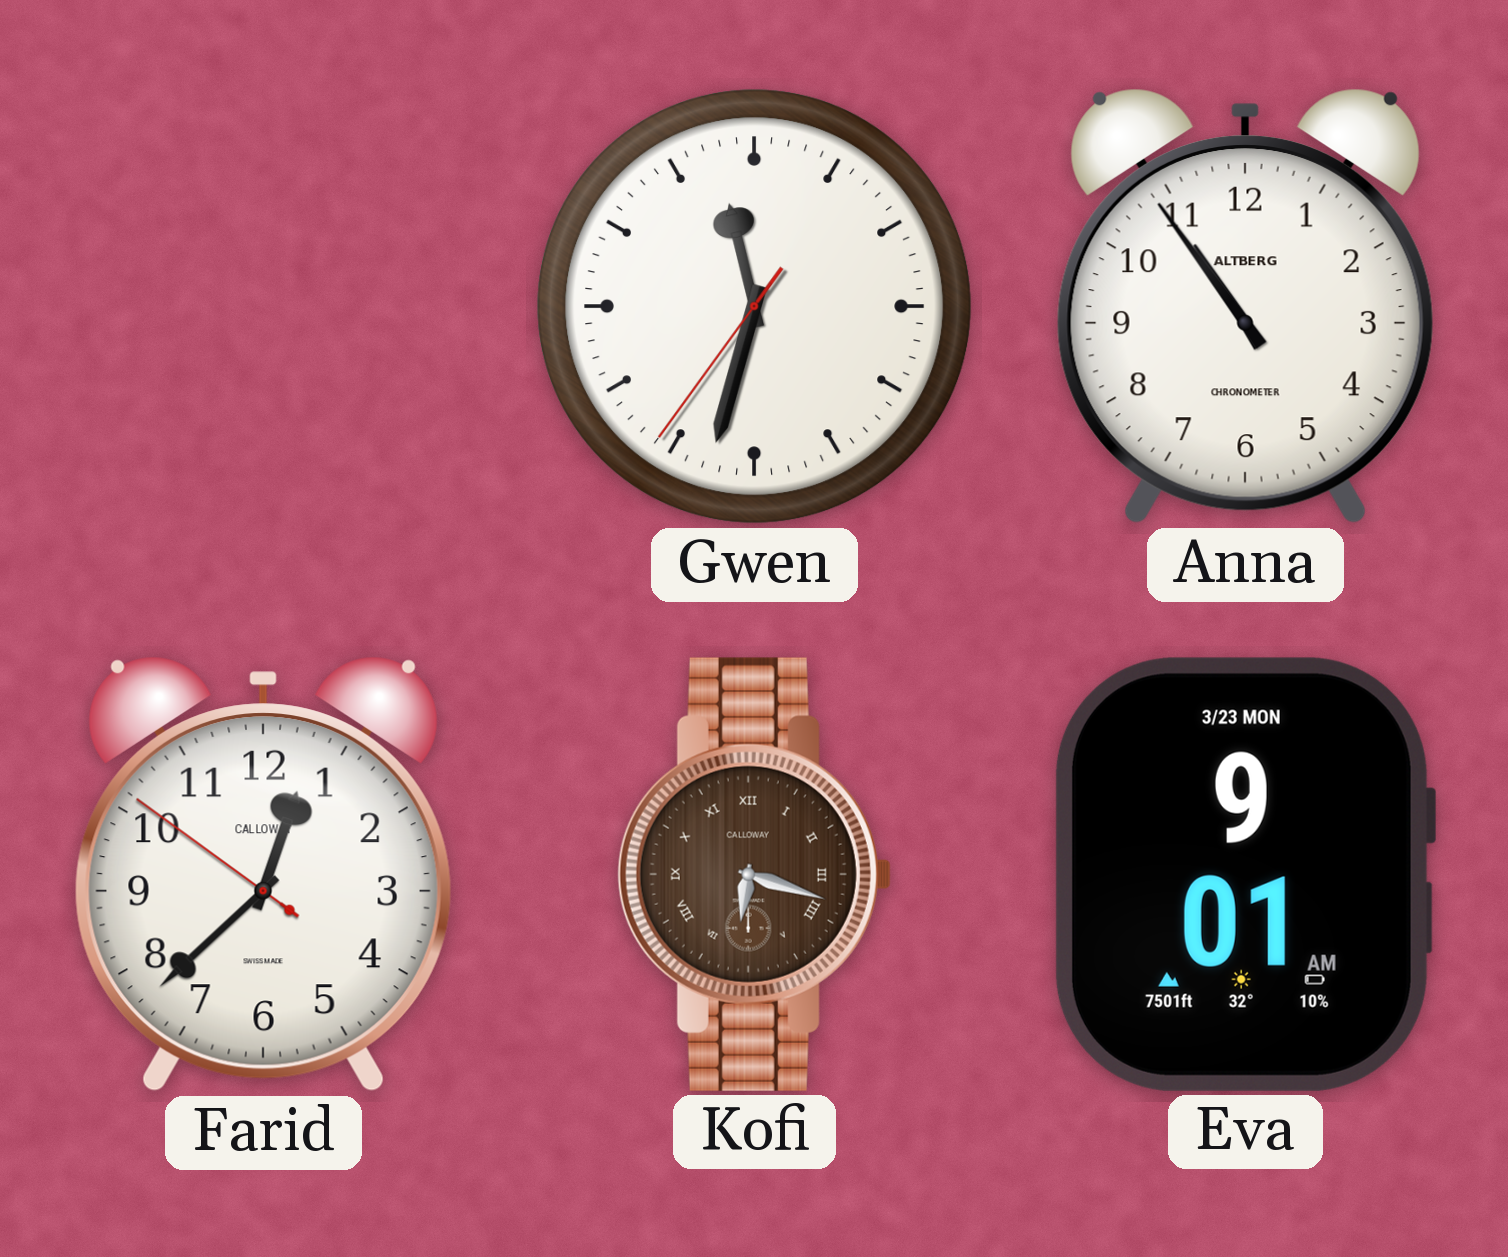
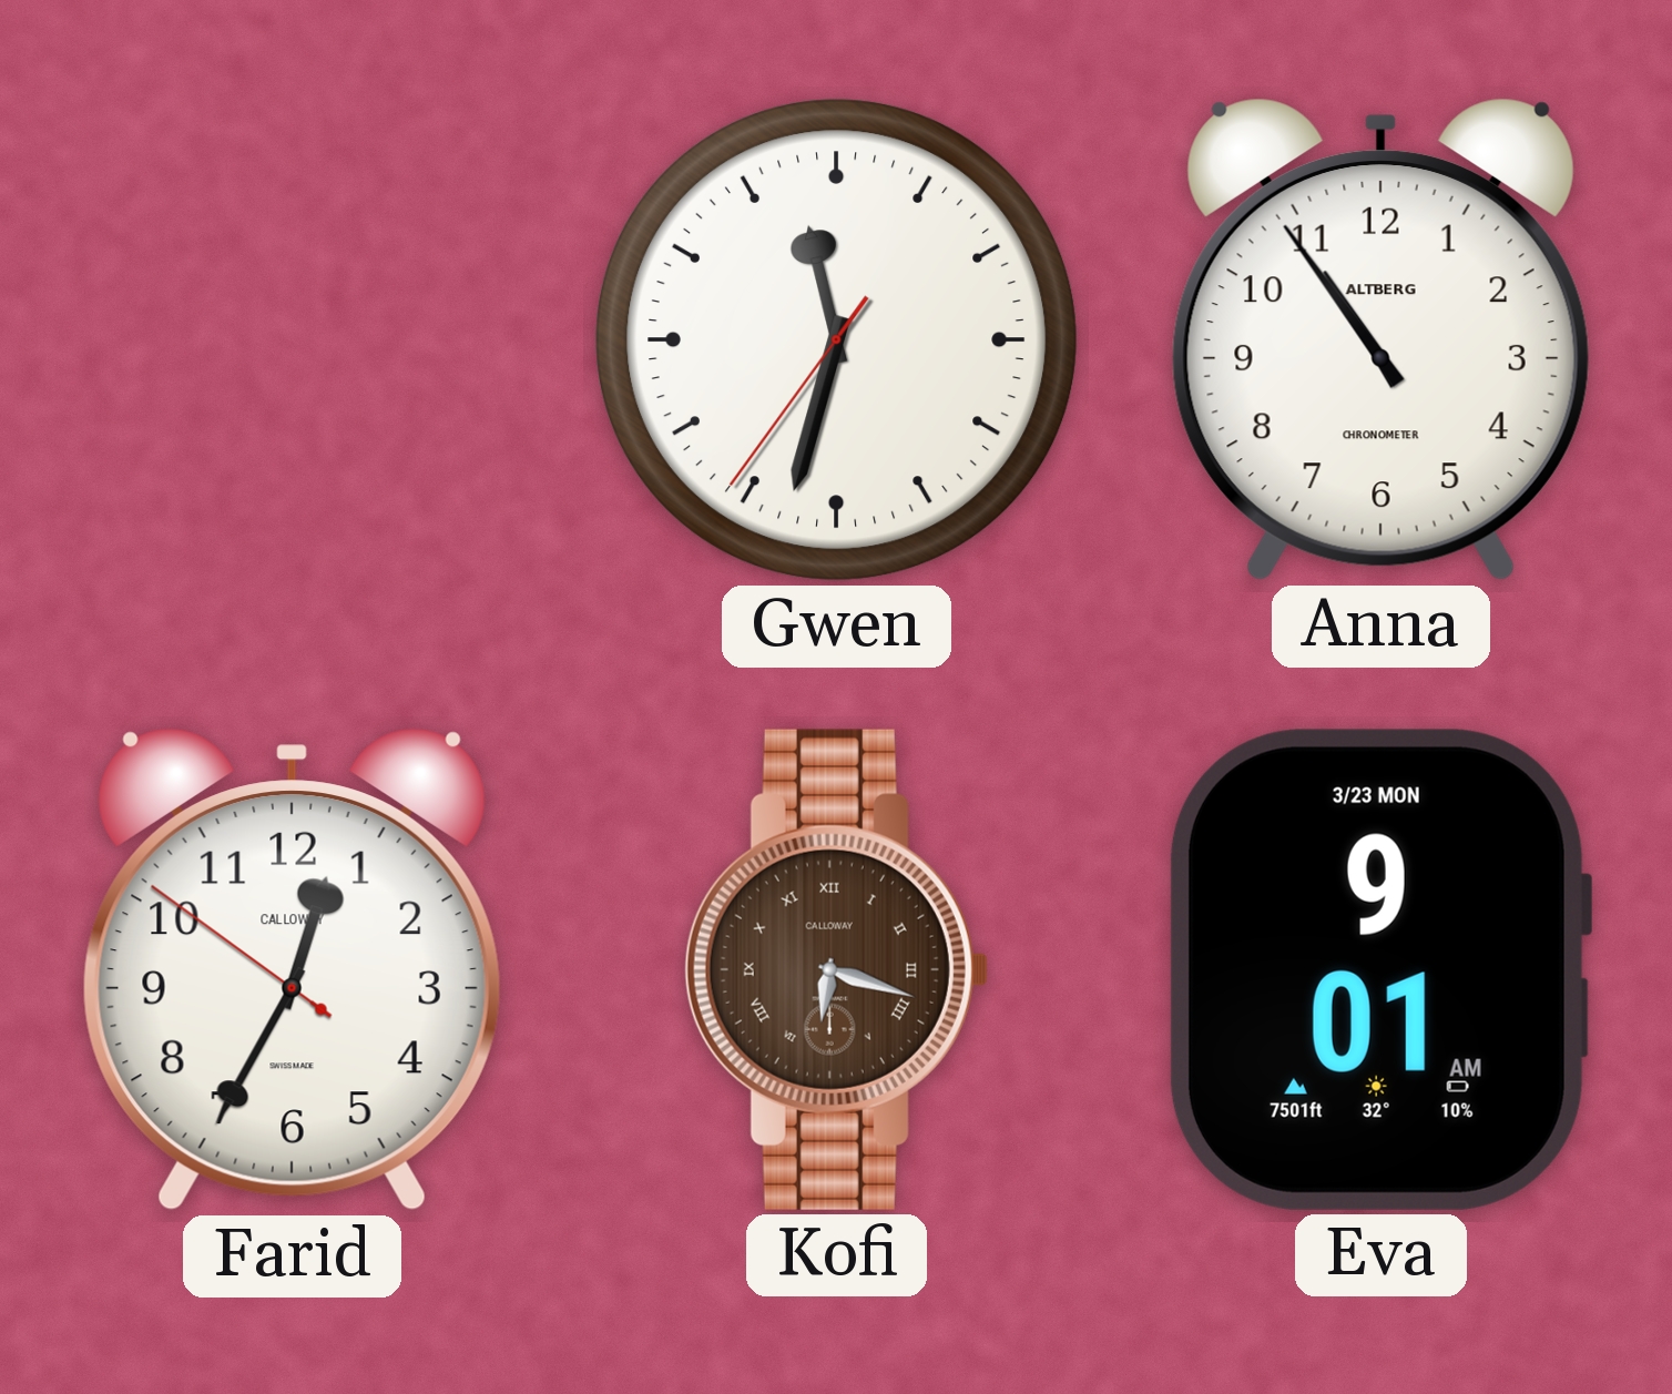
Farid: 12:37 -> 12:34
